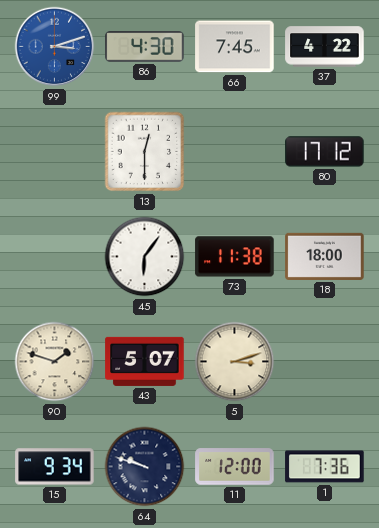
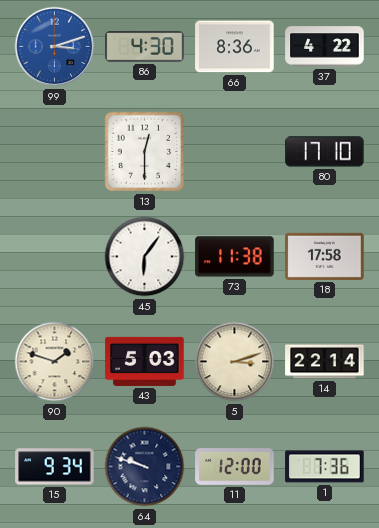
66: 7:45 -> 8:36
80: 17:12 -> 17:10
18: 18:00 -> 17:58
43: 5:07 -> 5:03
14: none -> 22:14
